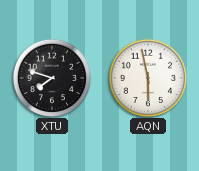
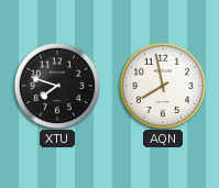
AQN: 5:58 -> 7:58
